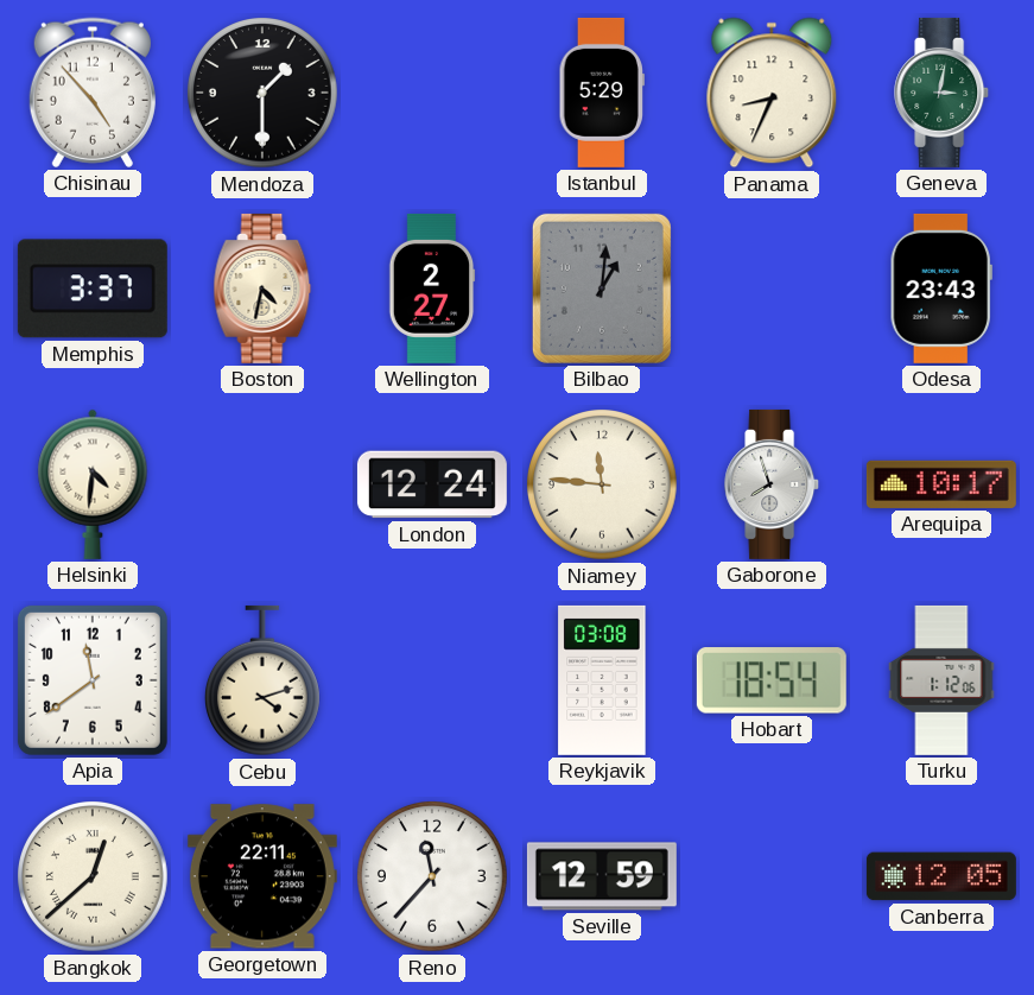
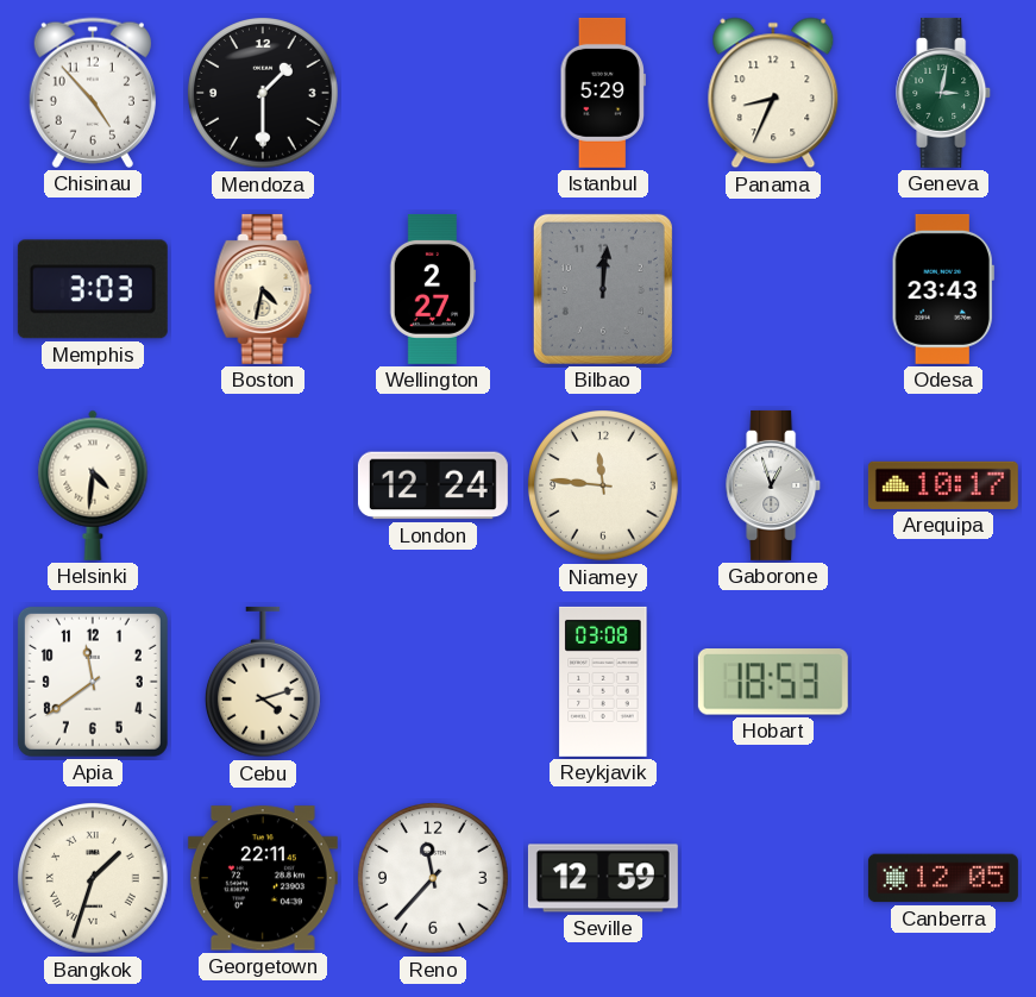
Memphis: 3:37 -> 3:03
Bilbao: 1:01 -> 12:01
Gaborone: 7:57 -> 12:57
Hobart: 18:54 -> 18:53
Turku: 1:12 -> none
Bangkok: 12:38 -> 1:33
